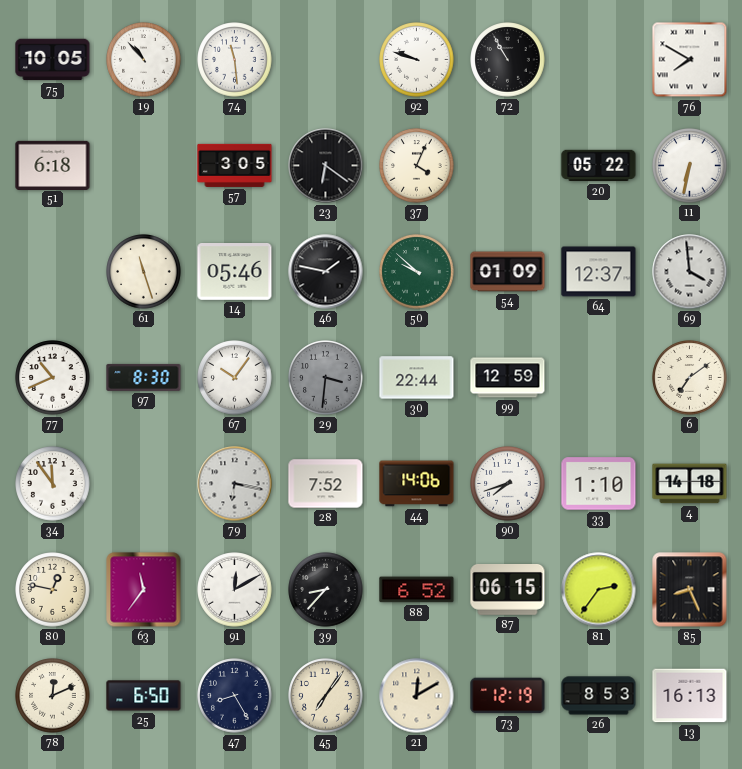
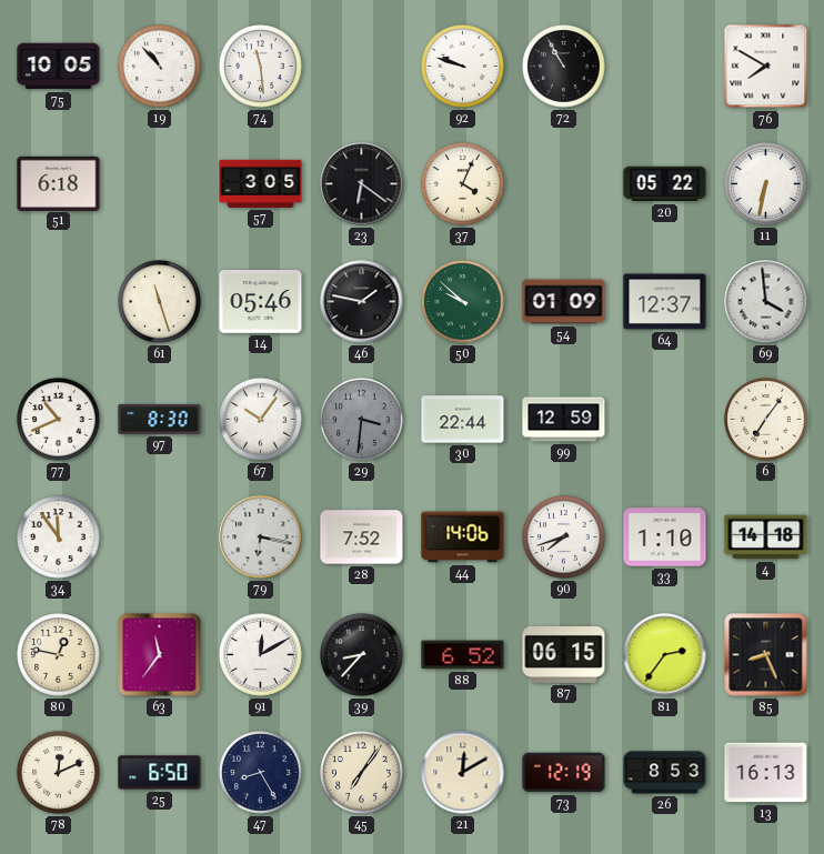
6: 7:09 -> 7:06
